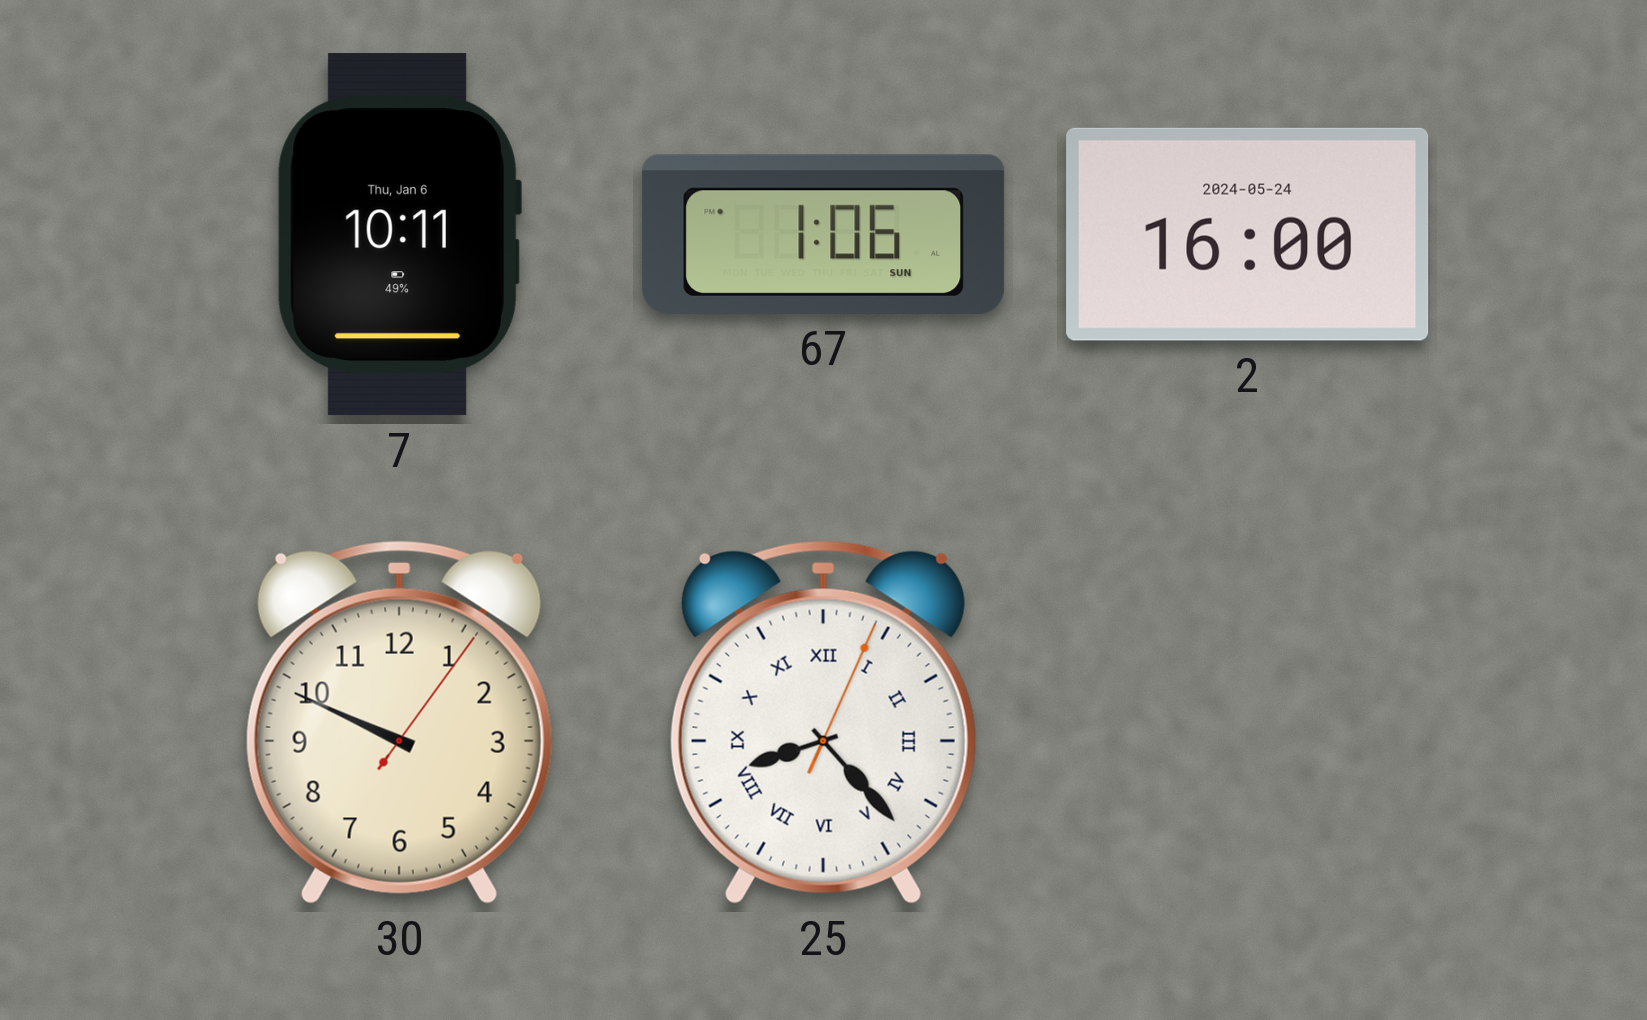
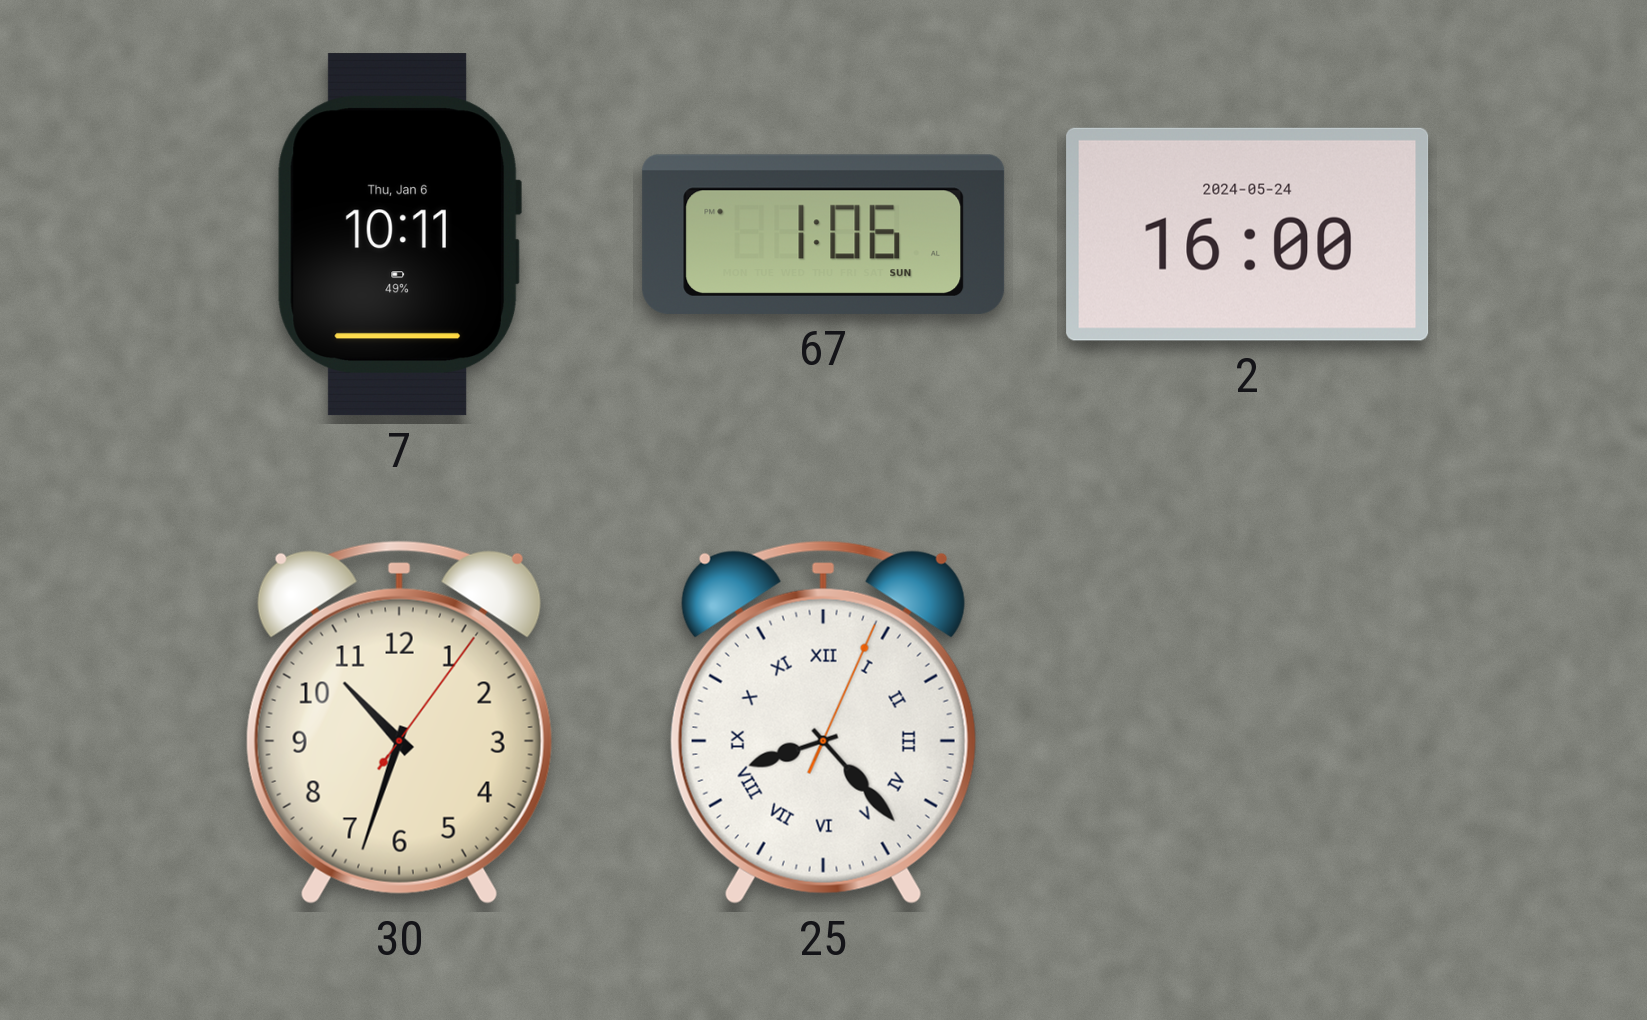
30: 9:49 -> 10:33
